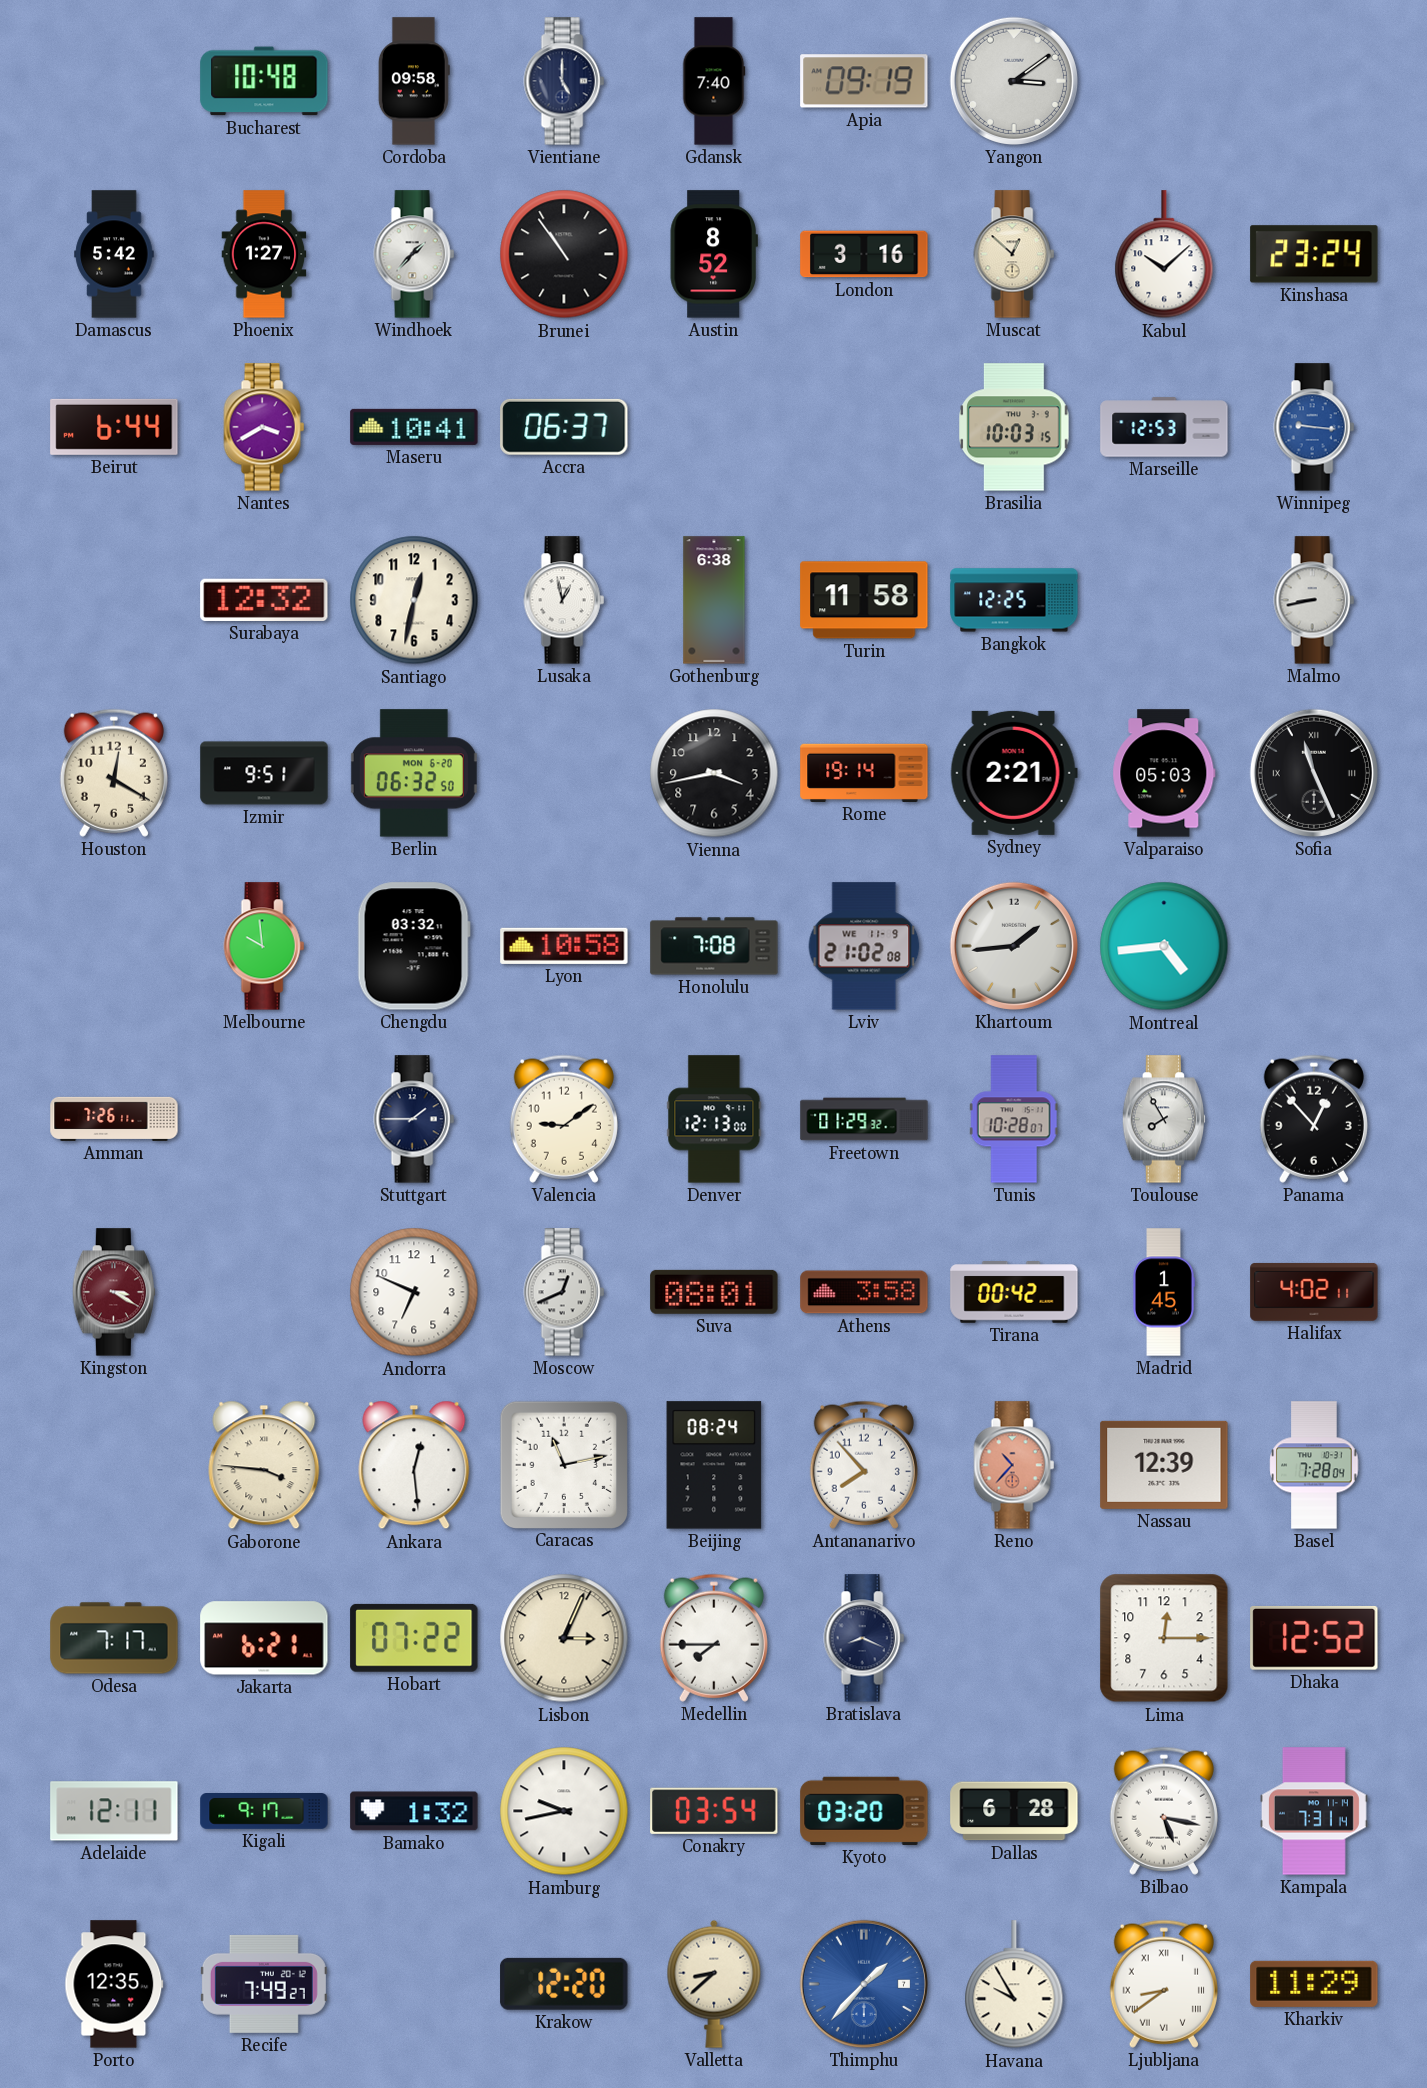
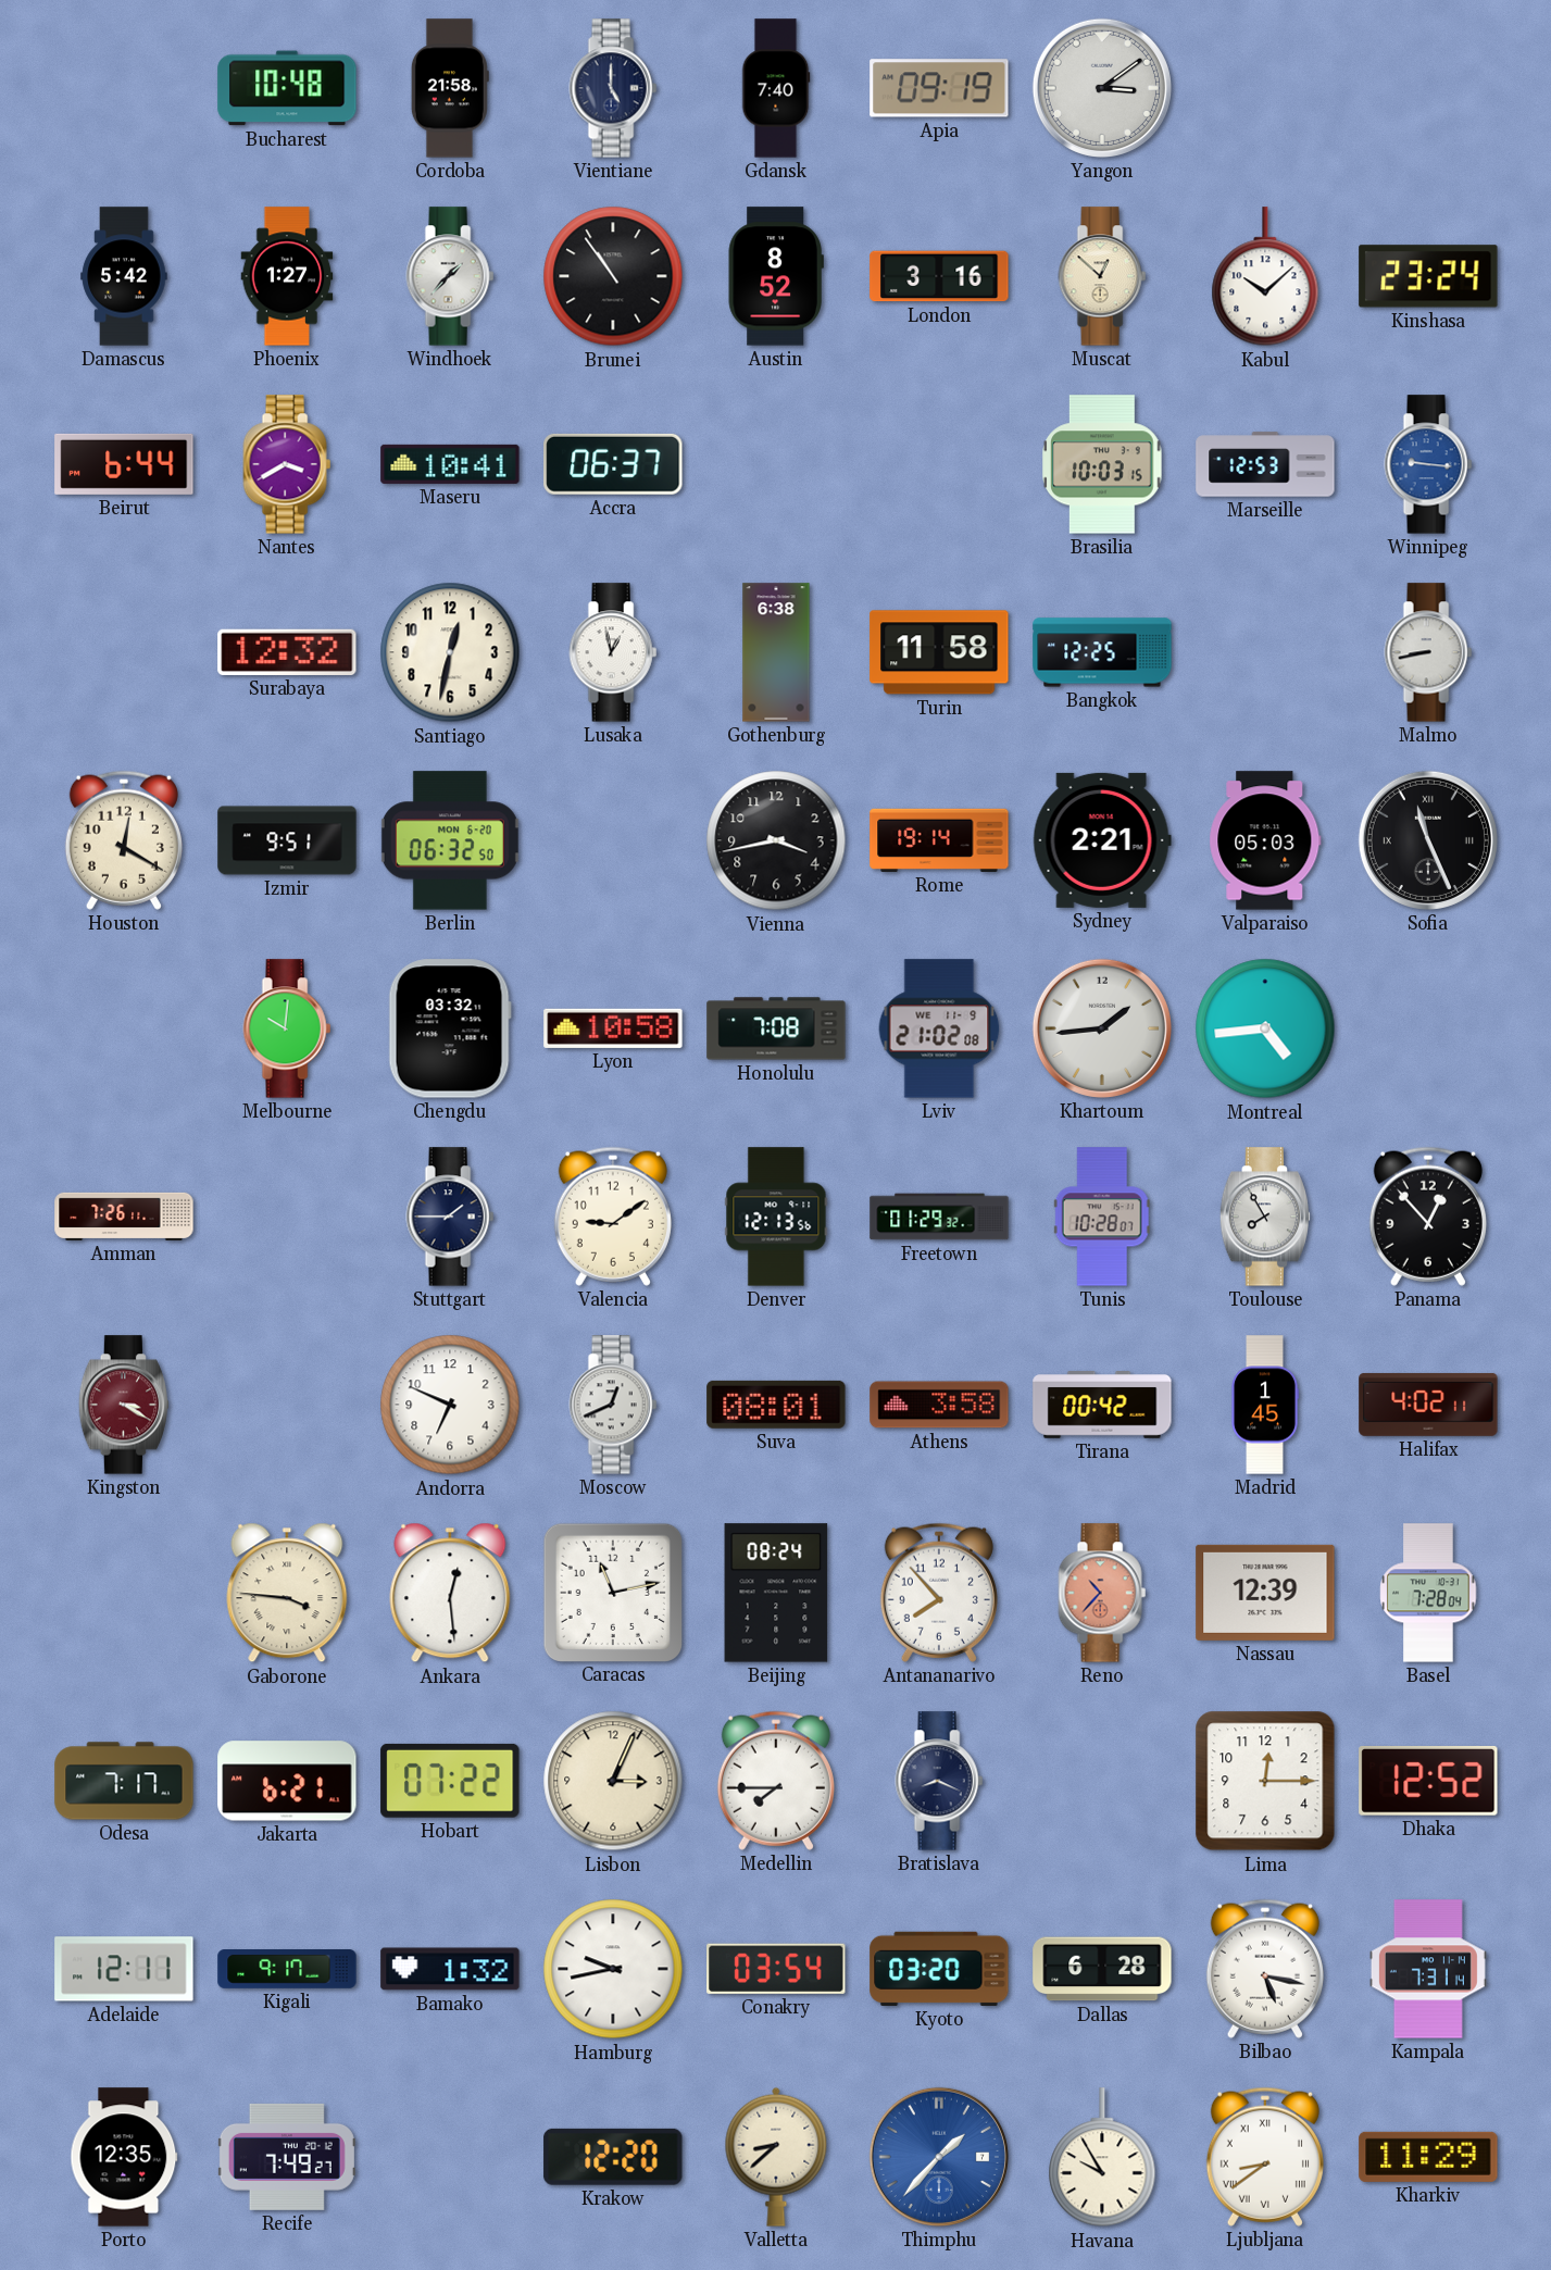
Cordoba: 09:58 -> 21:58
Melbourne: 9:59 -> 10:01
Denver: 12:13:00 -> 12:13:56
